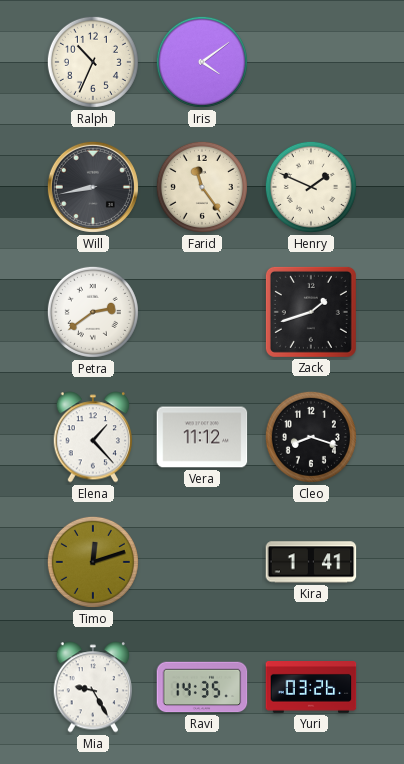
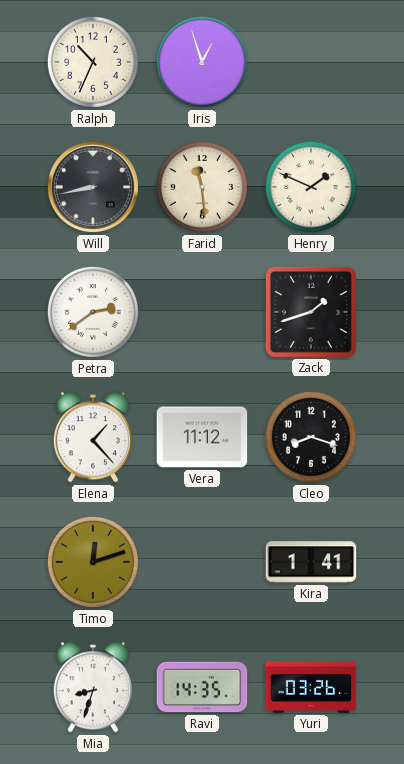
Iris: 4:09 -> 12:57
Farid: 11:24 -> 11:29
Mia: 9:25 -> 8:33
